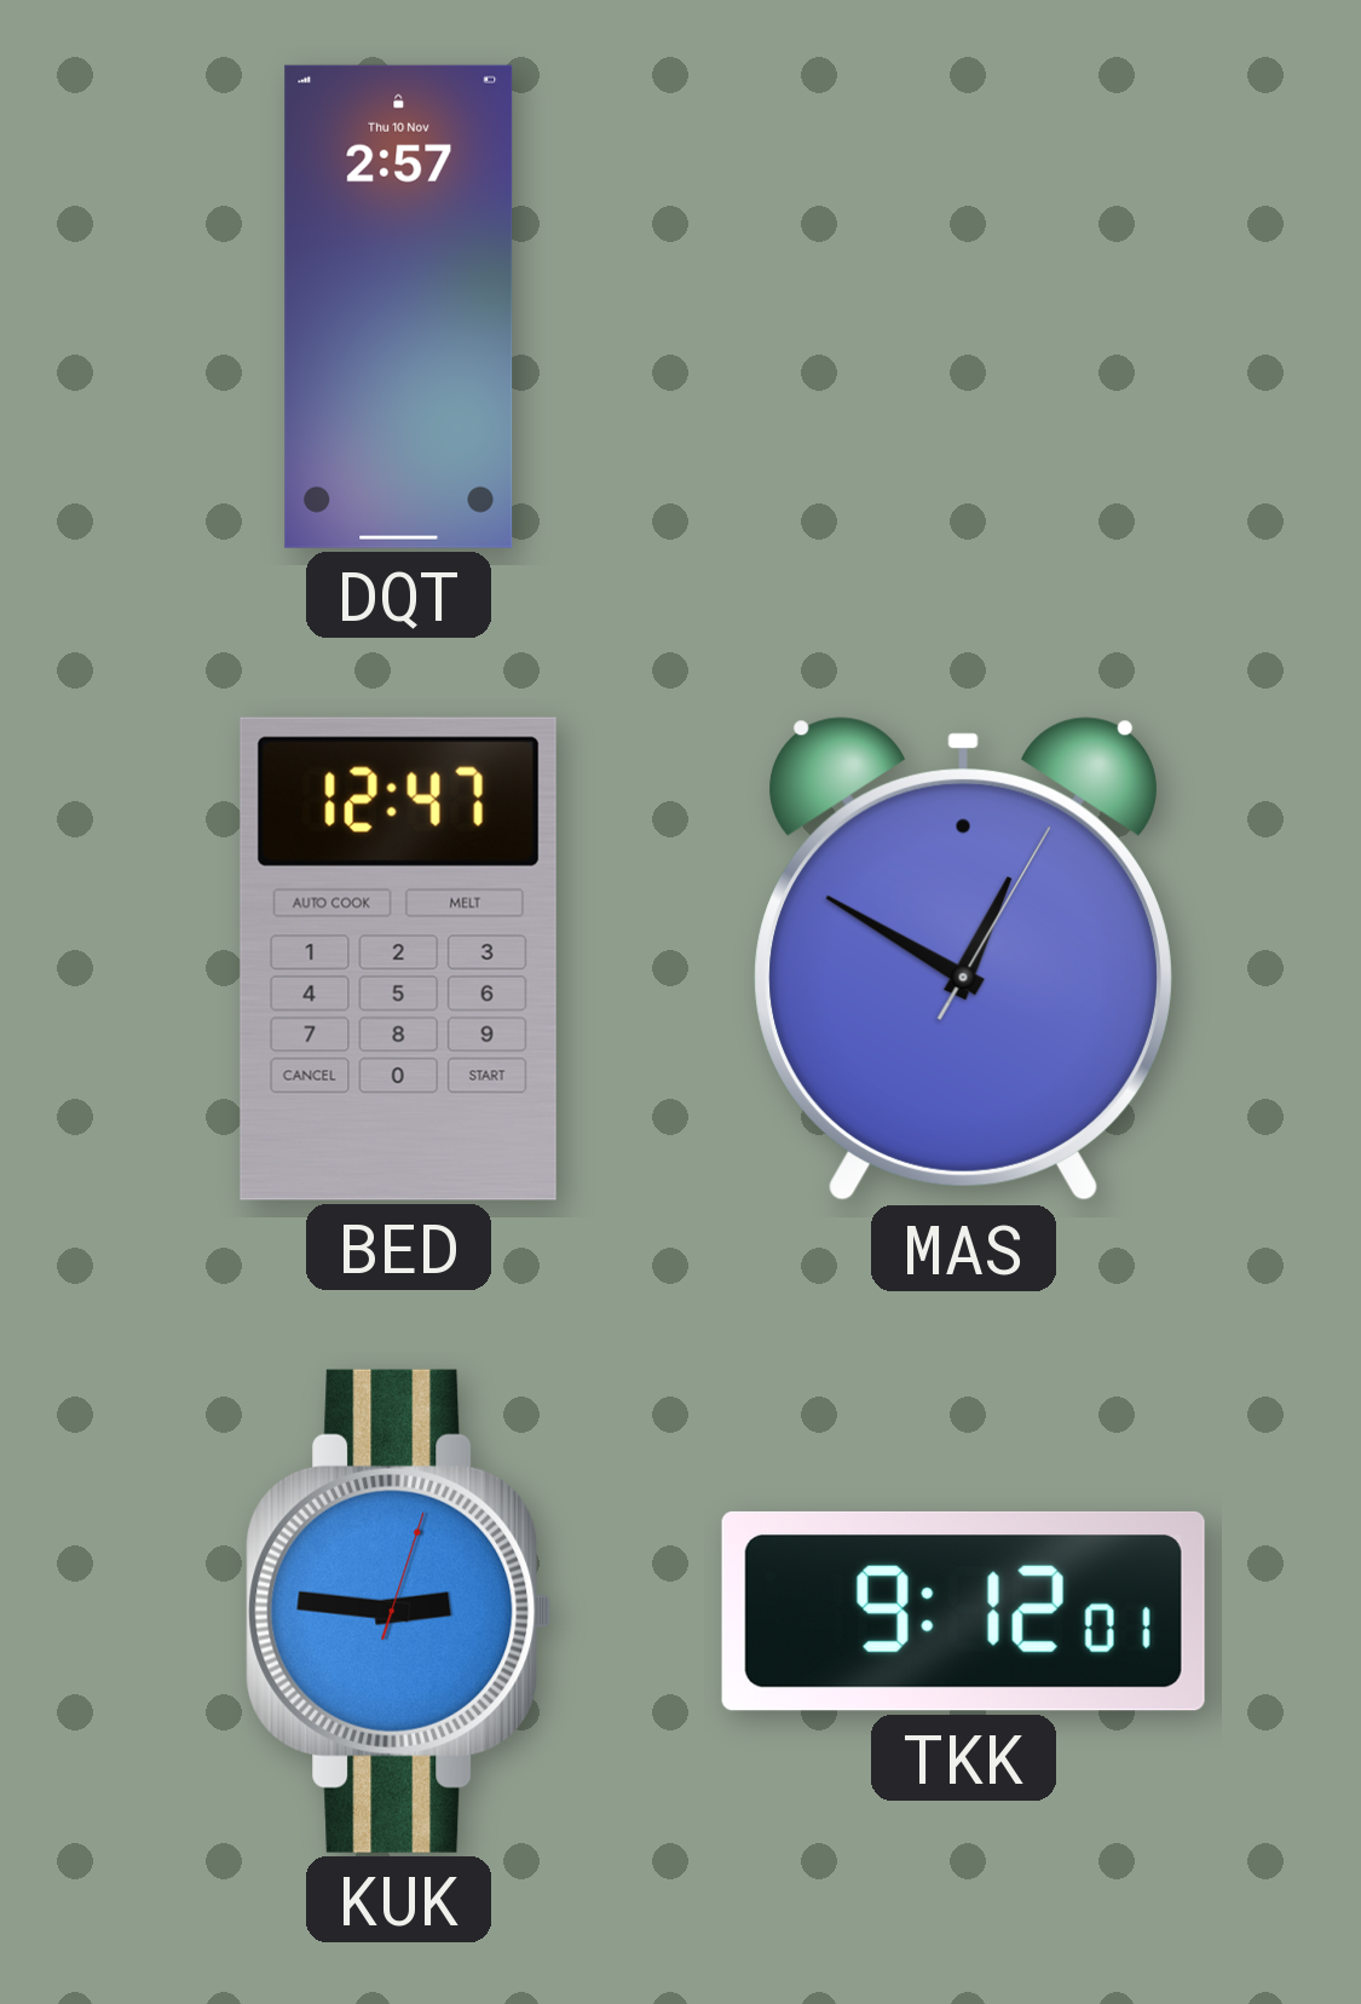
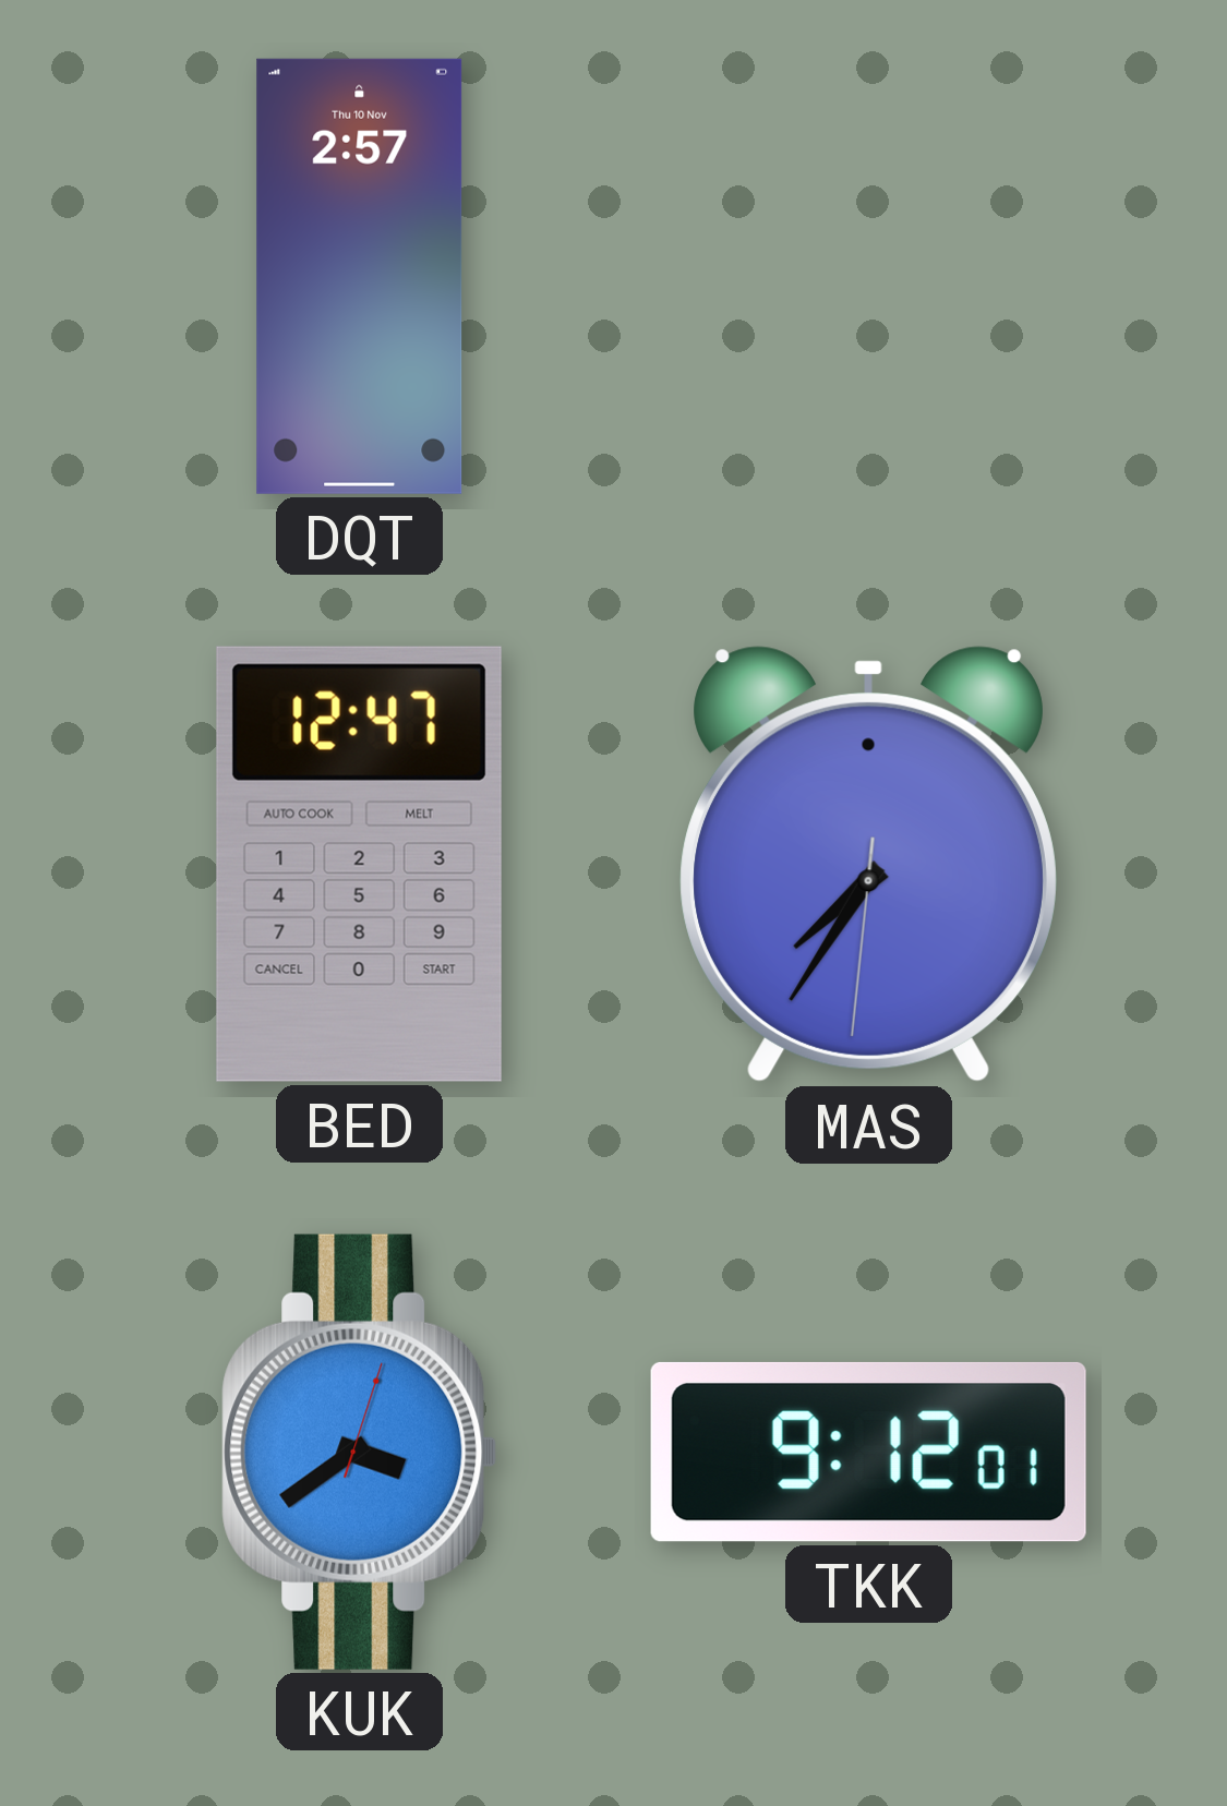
MAS: 12:50 -> 7:35
KUK: 2:46 -> 3:39
